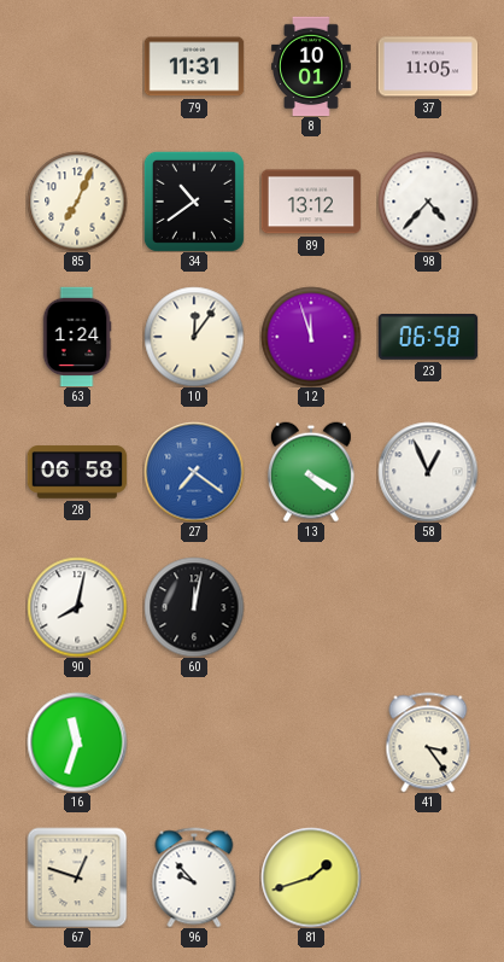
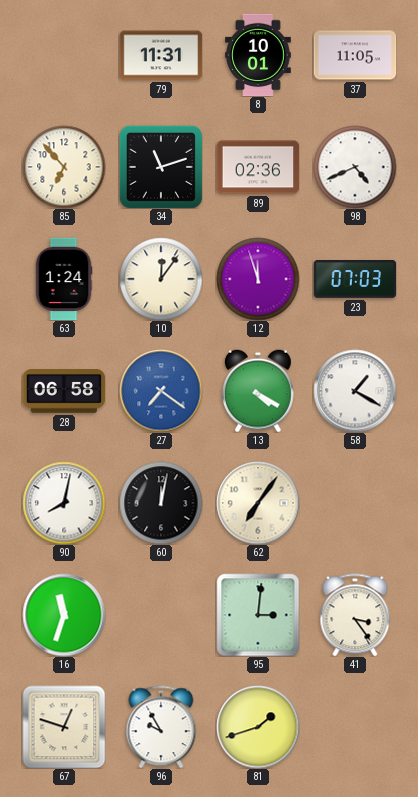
85: 7:04 -> 6:53
34: 10:39 -> 11:12
89: 13:12 -> 02:36
98: 4:37 -> 4:41
23: 06:58 -> 07:03
58: 12:56 -> 1:20
62: none -> 7:06
95: none -> 3:01
96: 9:53 -> 9:55
